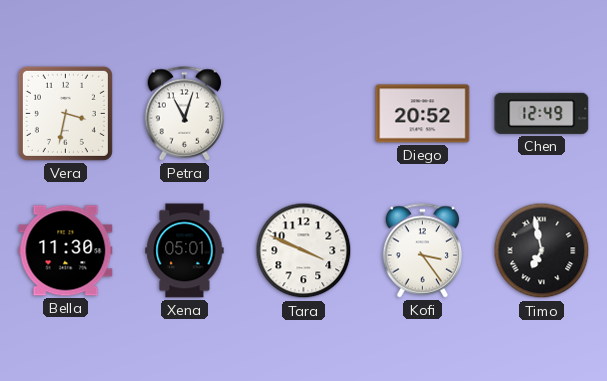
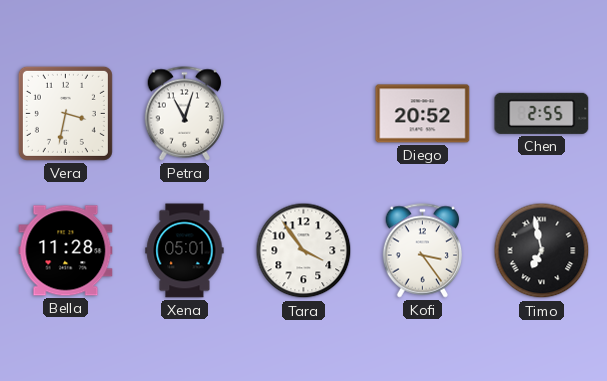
Chen: 12:49 -> 2:55
Bella: 11:30 -> 11:28
Tara: 3:49 -> 3:54
